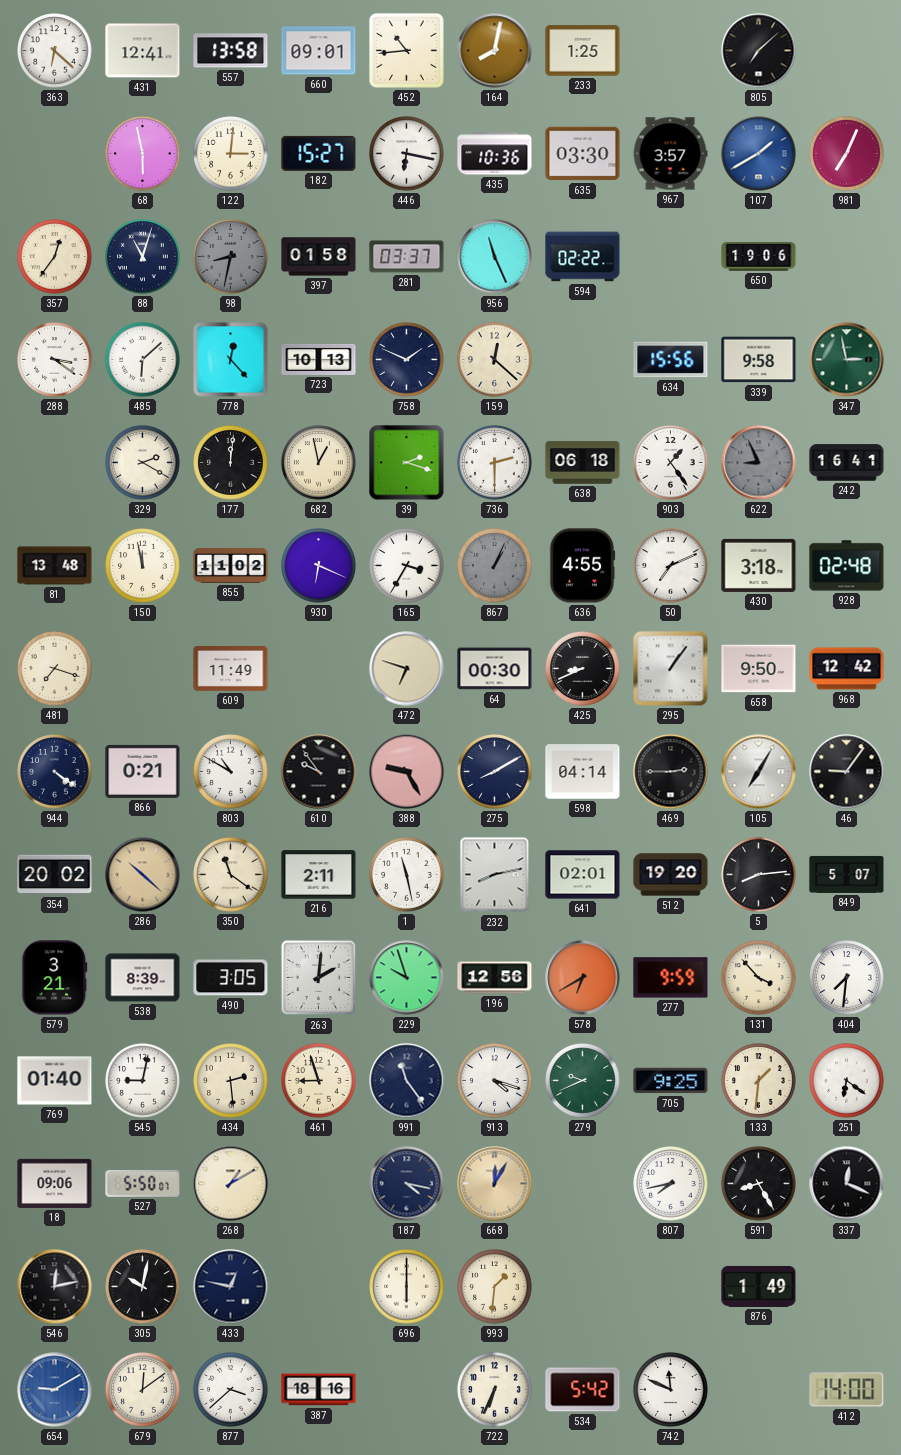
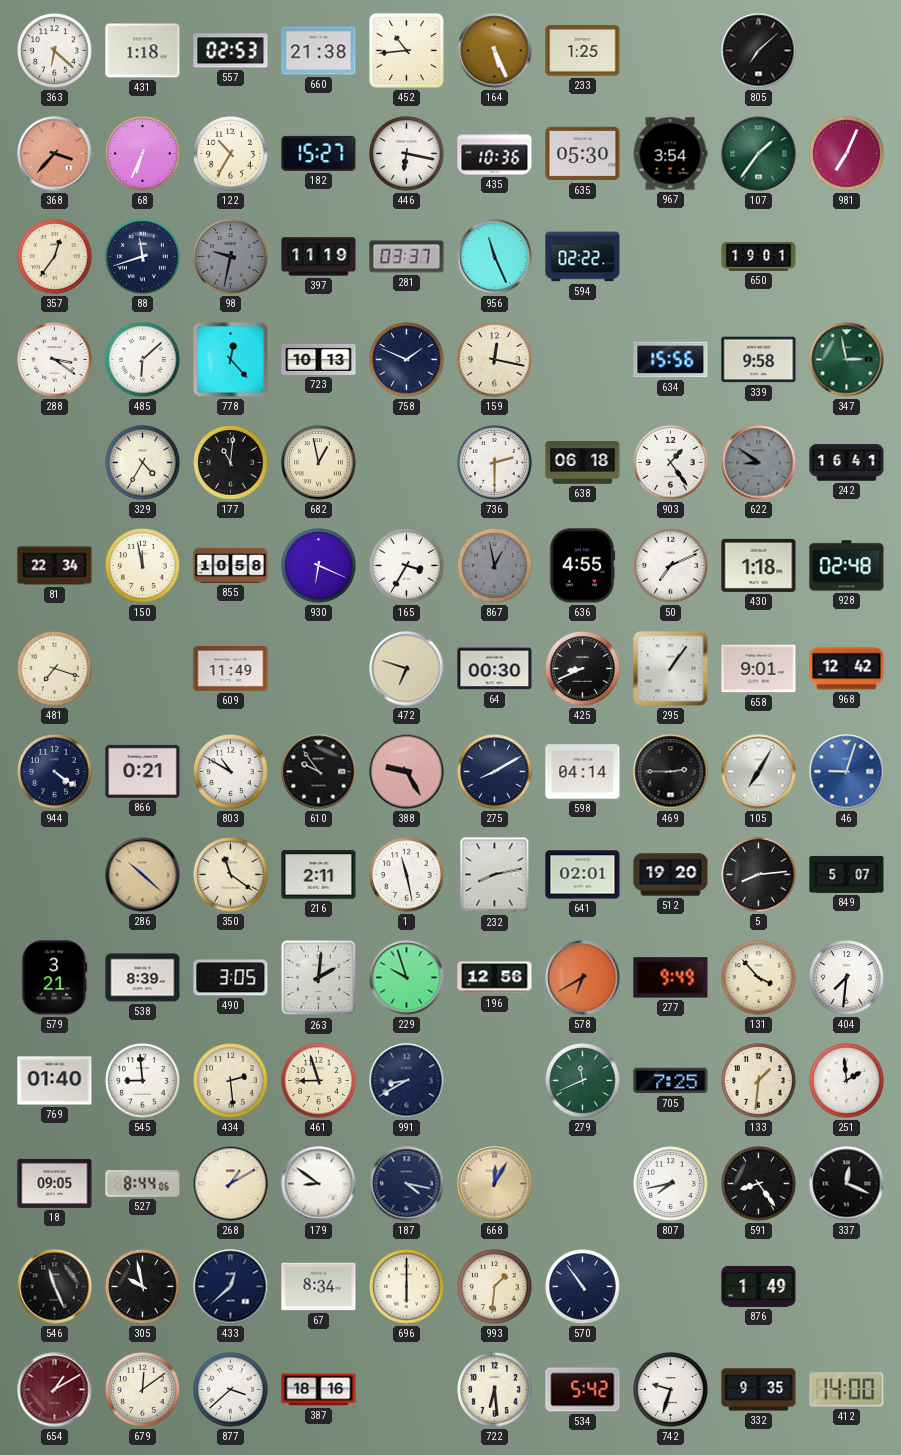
431: 12:41 -> 1:18
557: 13:58 -> 02:53
660: 09:01 -> 21:38
164: 8:02 -> 5:26
368: none -> 3:37
68: 5:58 -> 6:34
122: 3:01 -> 10:35
635: 03:30 -> 05:30
967: 3:57 -> 3:54
107: 1:40 -> 1:36
107 dial: blue -> green
88: 11:03 -> 11:42
98: 8:32 -> 9:32
397: 01:58 -> 11:19
650: 19:06 -> 19:01
159: 12:22 -> 12:17
329: 2:20 -> 4:35
177: 12:01 -> 11:01
39: 2:18 -> none
622: 8:56 -> 8:51
81: 13:48 -> 22:34
855: 11:02 -> 10:58
867: 1:04 -> 12:58
430: 3:18 -> 1:18
658: 9:50 -> 9:01
46: 9:06 -> 9:03
46 dial: black -> blue
354: 20:02 -> none
277: 9:59 -> 9:49
545: 9:02 -> 8:59
991: 11:24 -> 8:40
913: 4:18 -> none
279: 9:41 -> 11:41
705: 9:25 -> 7:25
251: 6:21 -> 1:59
18: 09:06 -> 09:05
527: 5:50 -> 8:44
179: none -> 8:51
591: 8:25 -> 8:24
546: 12:13 -> 11:26
305: 10:02 -> 9:58
433: 12:47 -> 12:38
67: none -> 8:34
570: none -> 10:54
654: 9:10 -> 1:10
654 dial: blue -> burgundy
722: 6:34 -> 6:29
742: 11:49 -> 9:33
332: none -> 9:35
